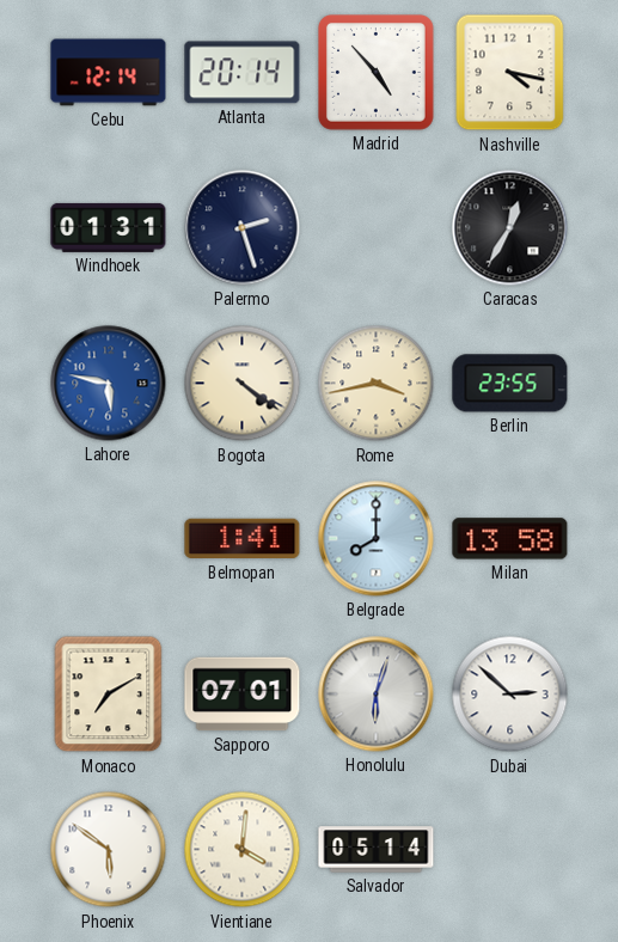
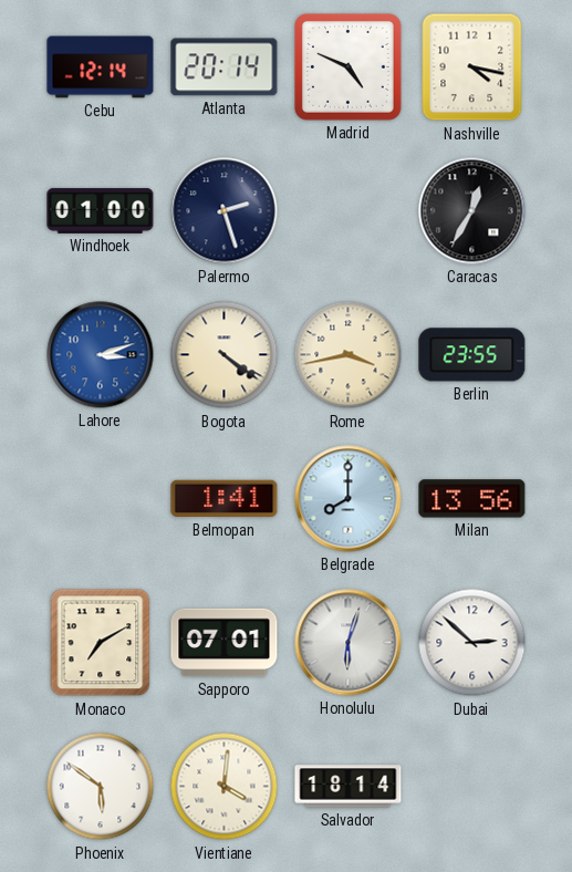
Madrid: 4:53 -> 4:49
Windhoek: 01:31 -> 01:00
Lahore: 5:47 -> 3:12
Milan: 13:58 -> 13:56
Salvador: 05:14 -> 18:14
